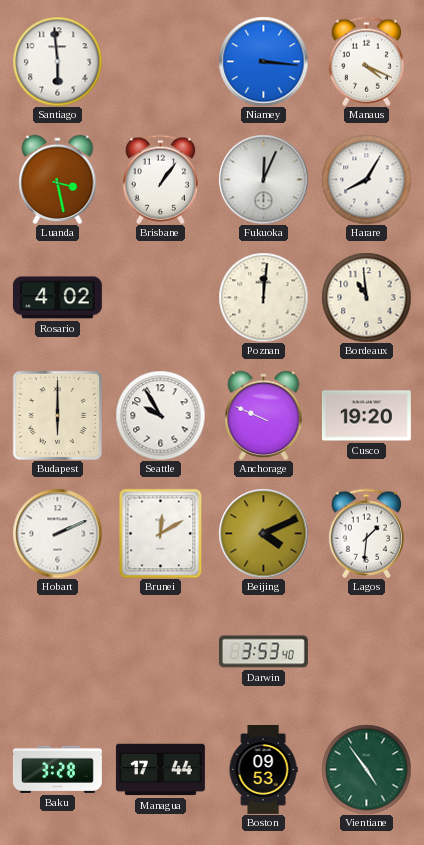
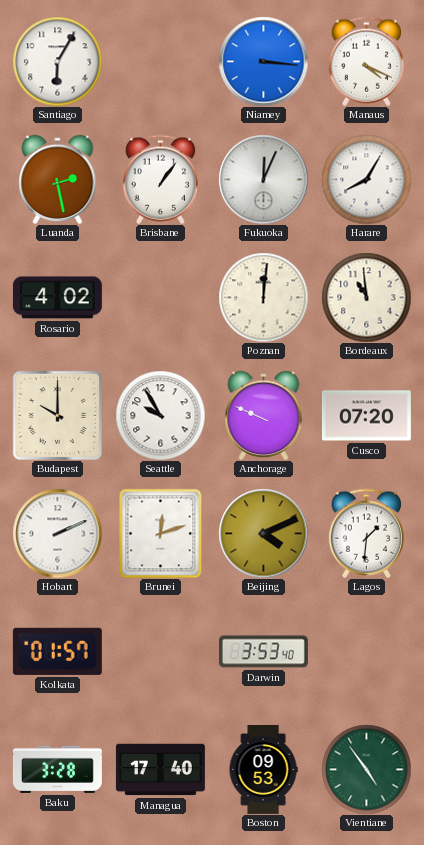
Santiago: 5:59 -> 6:05
Luanda: 3:28 -> 2:28
Budapest: 6:00 -> 10:00
Cusco: 19:20 -> 07:20
Brunei: 12:10 -> 12:12
Kolkata: none -> 01:57
Managua: 17:44 -> 17:40
